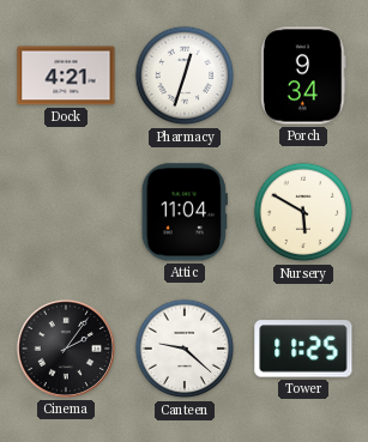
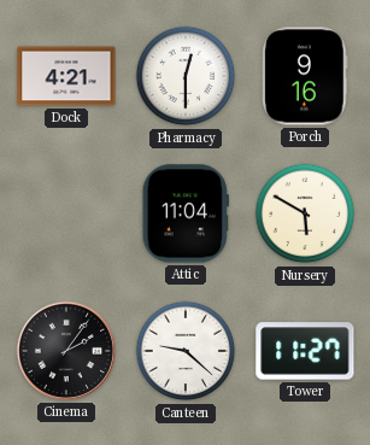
Pharmacy: 12:33 -> 12:30
Porch: 9:34 -> 9:16
Tower: 11:25 -> 11:27
